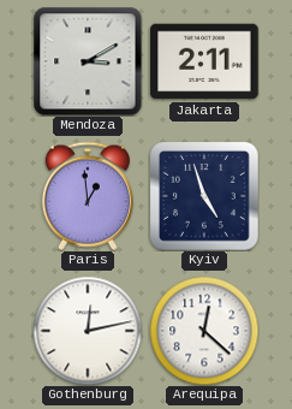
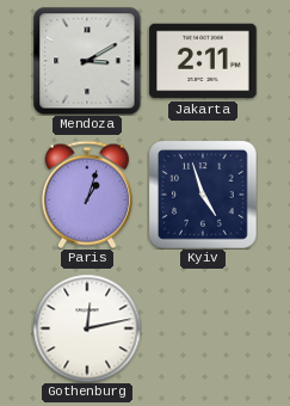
Paris: 12:59 -> 1:03
Arequipa: 12:22 -> none
